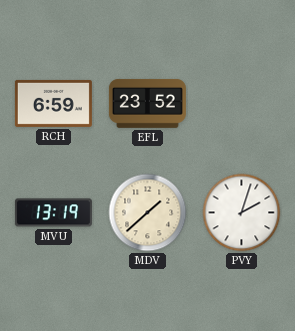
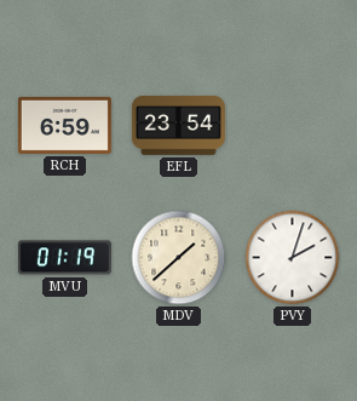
EFL: 23:52 -> 23:54
MVU: 13:19 -> 01:19
